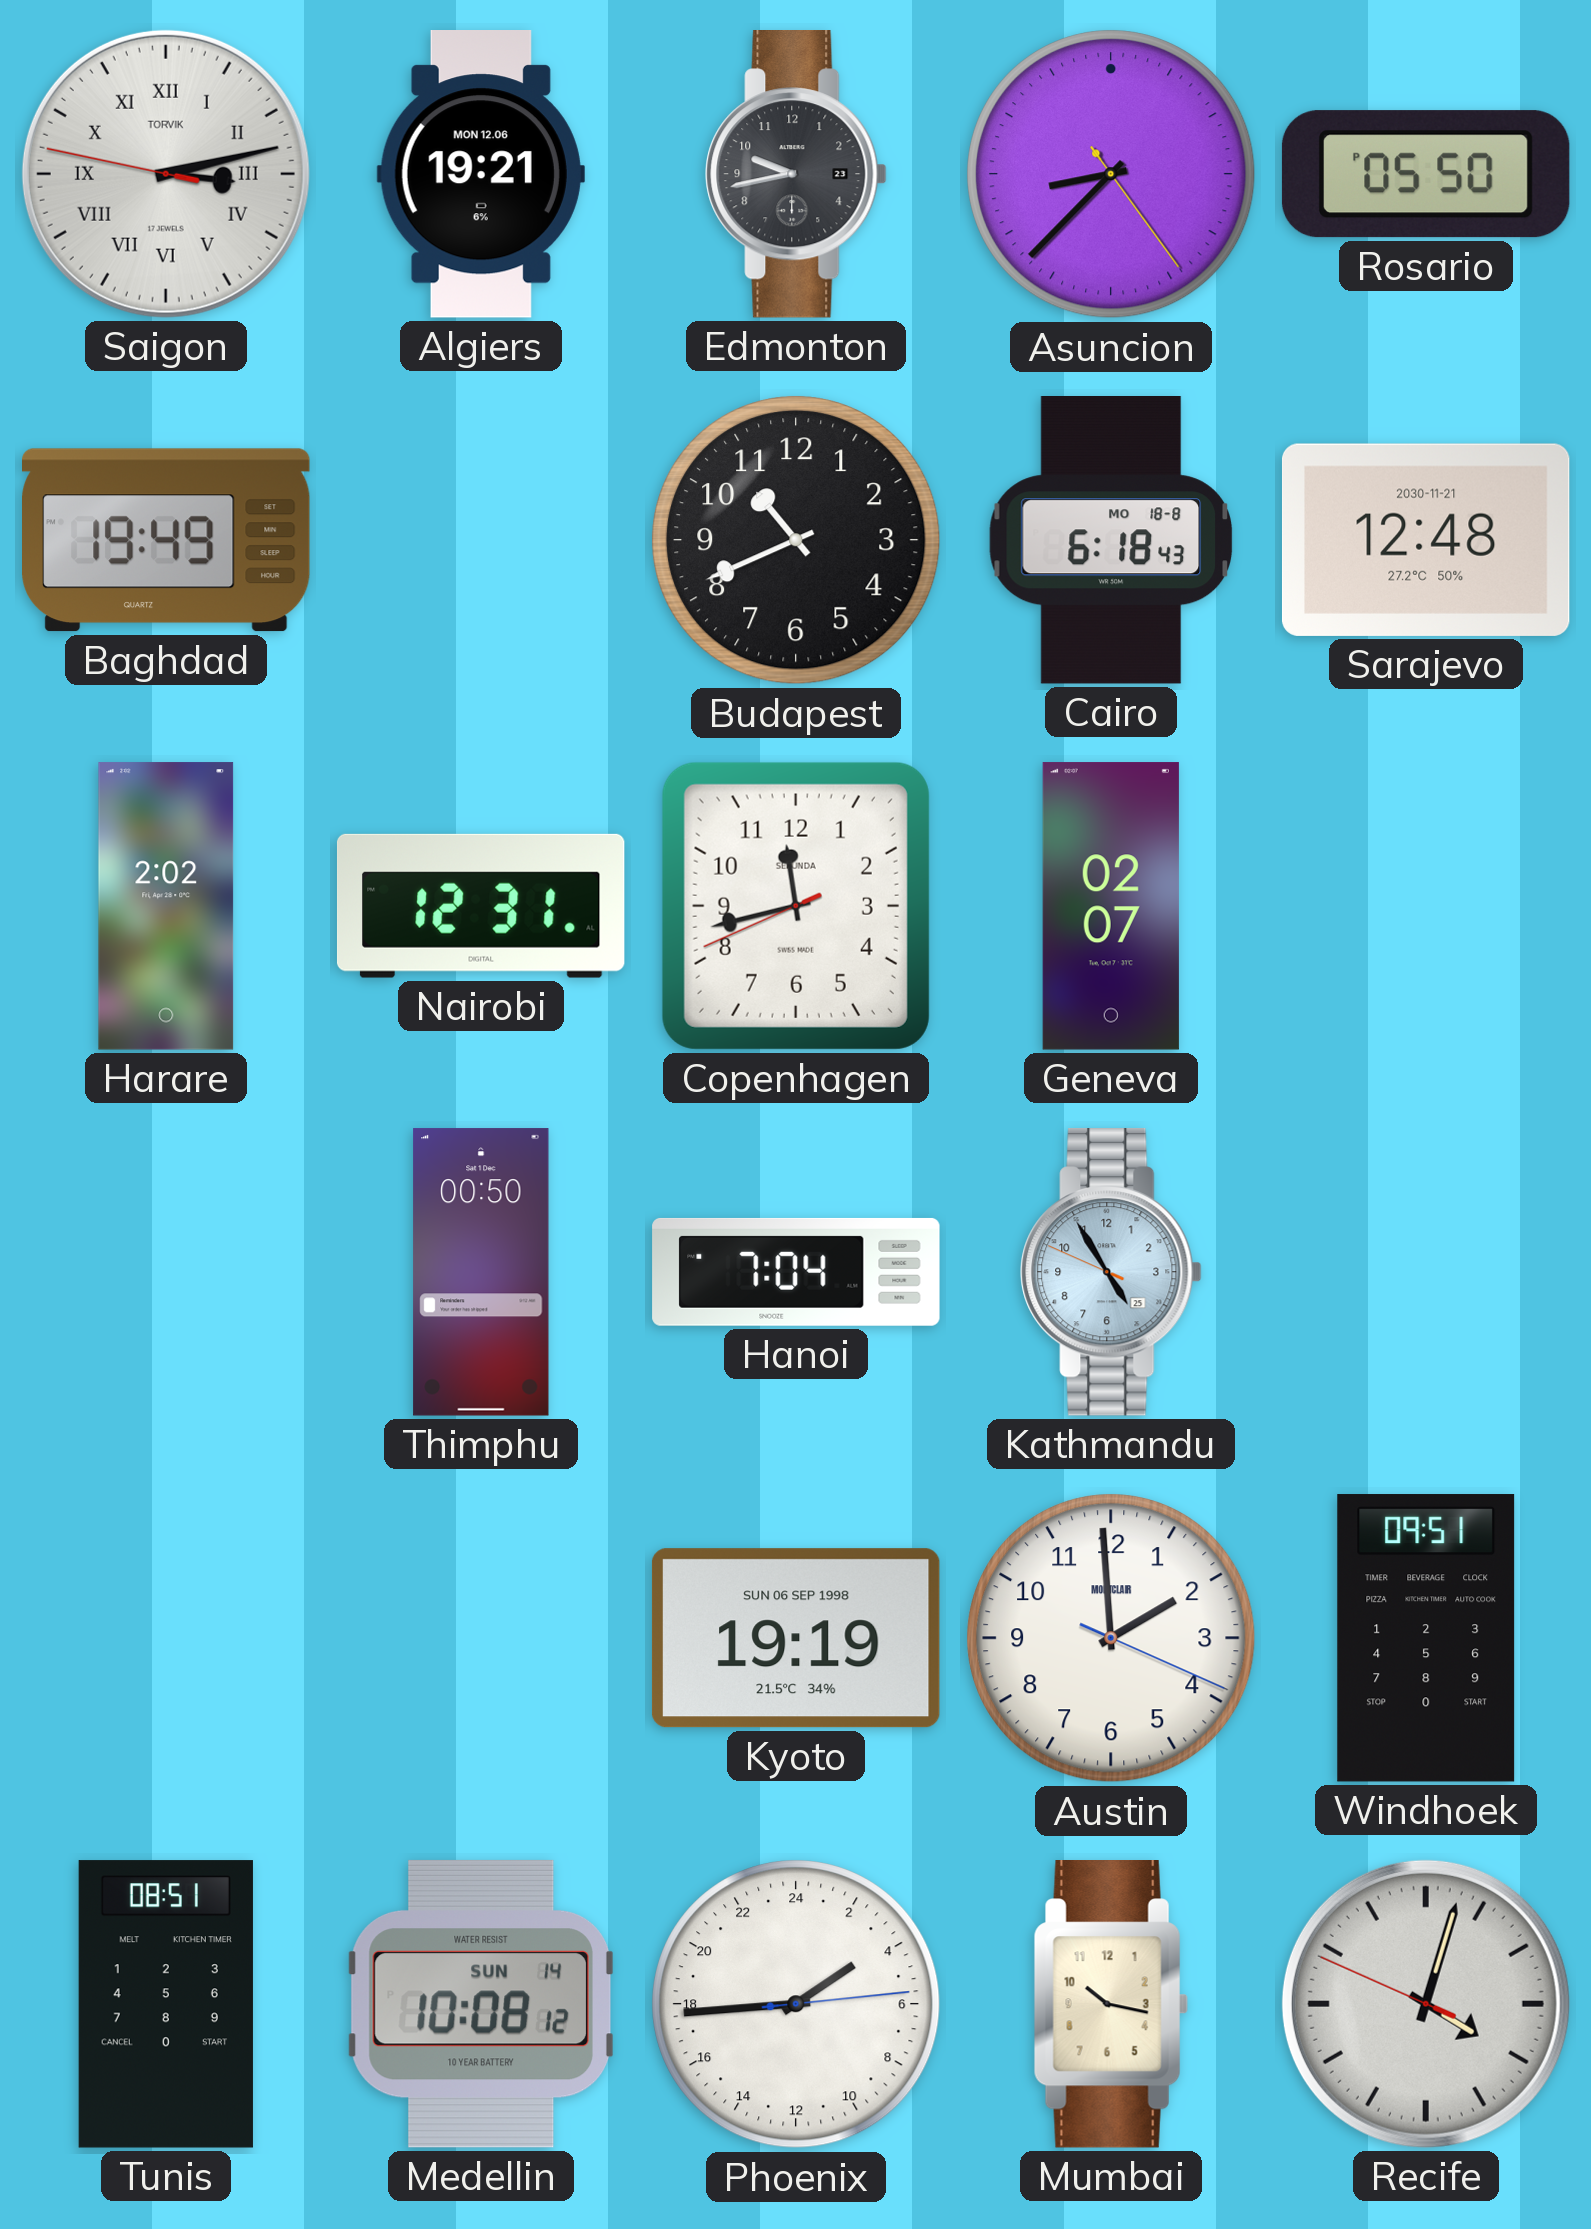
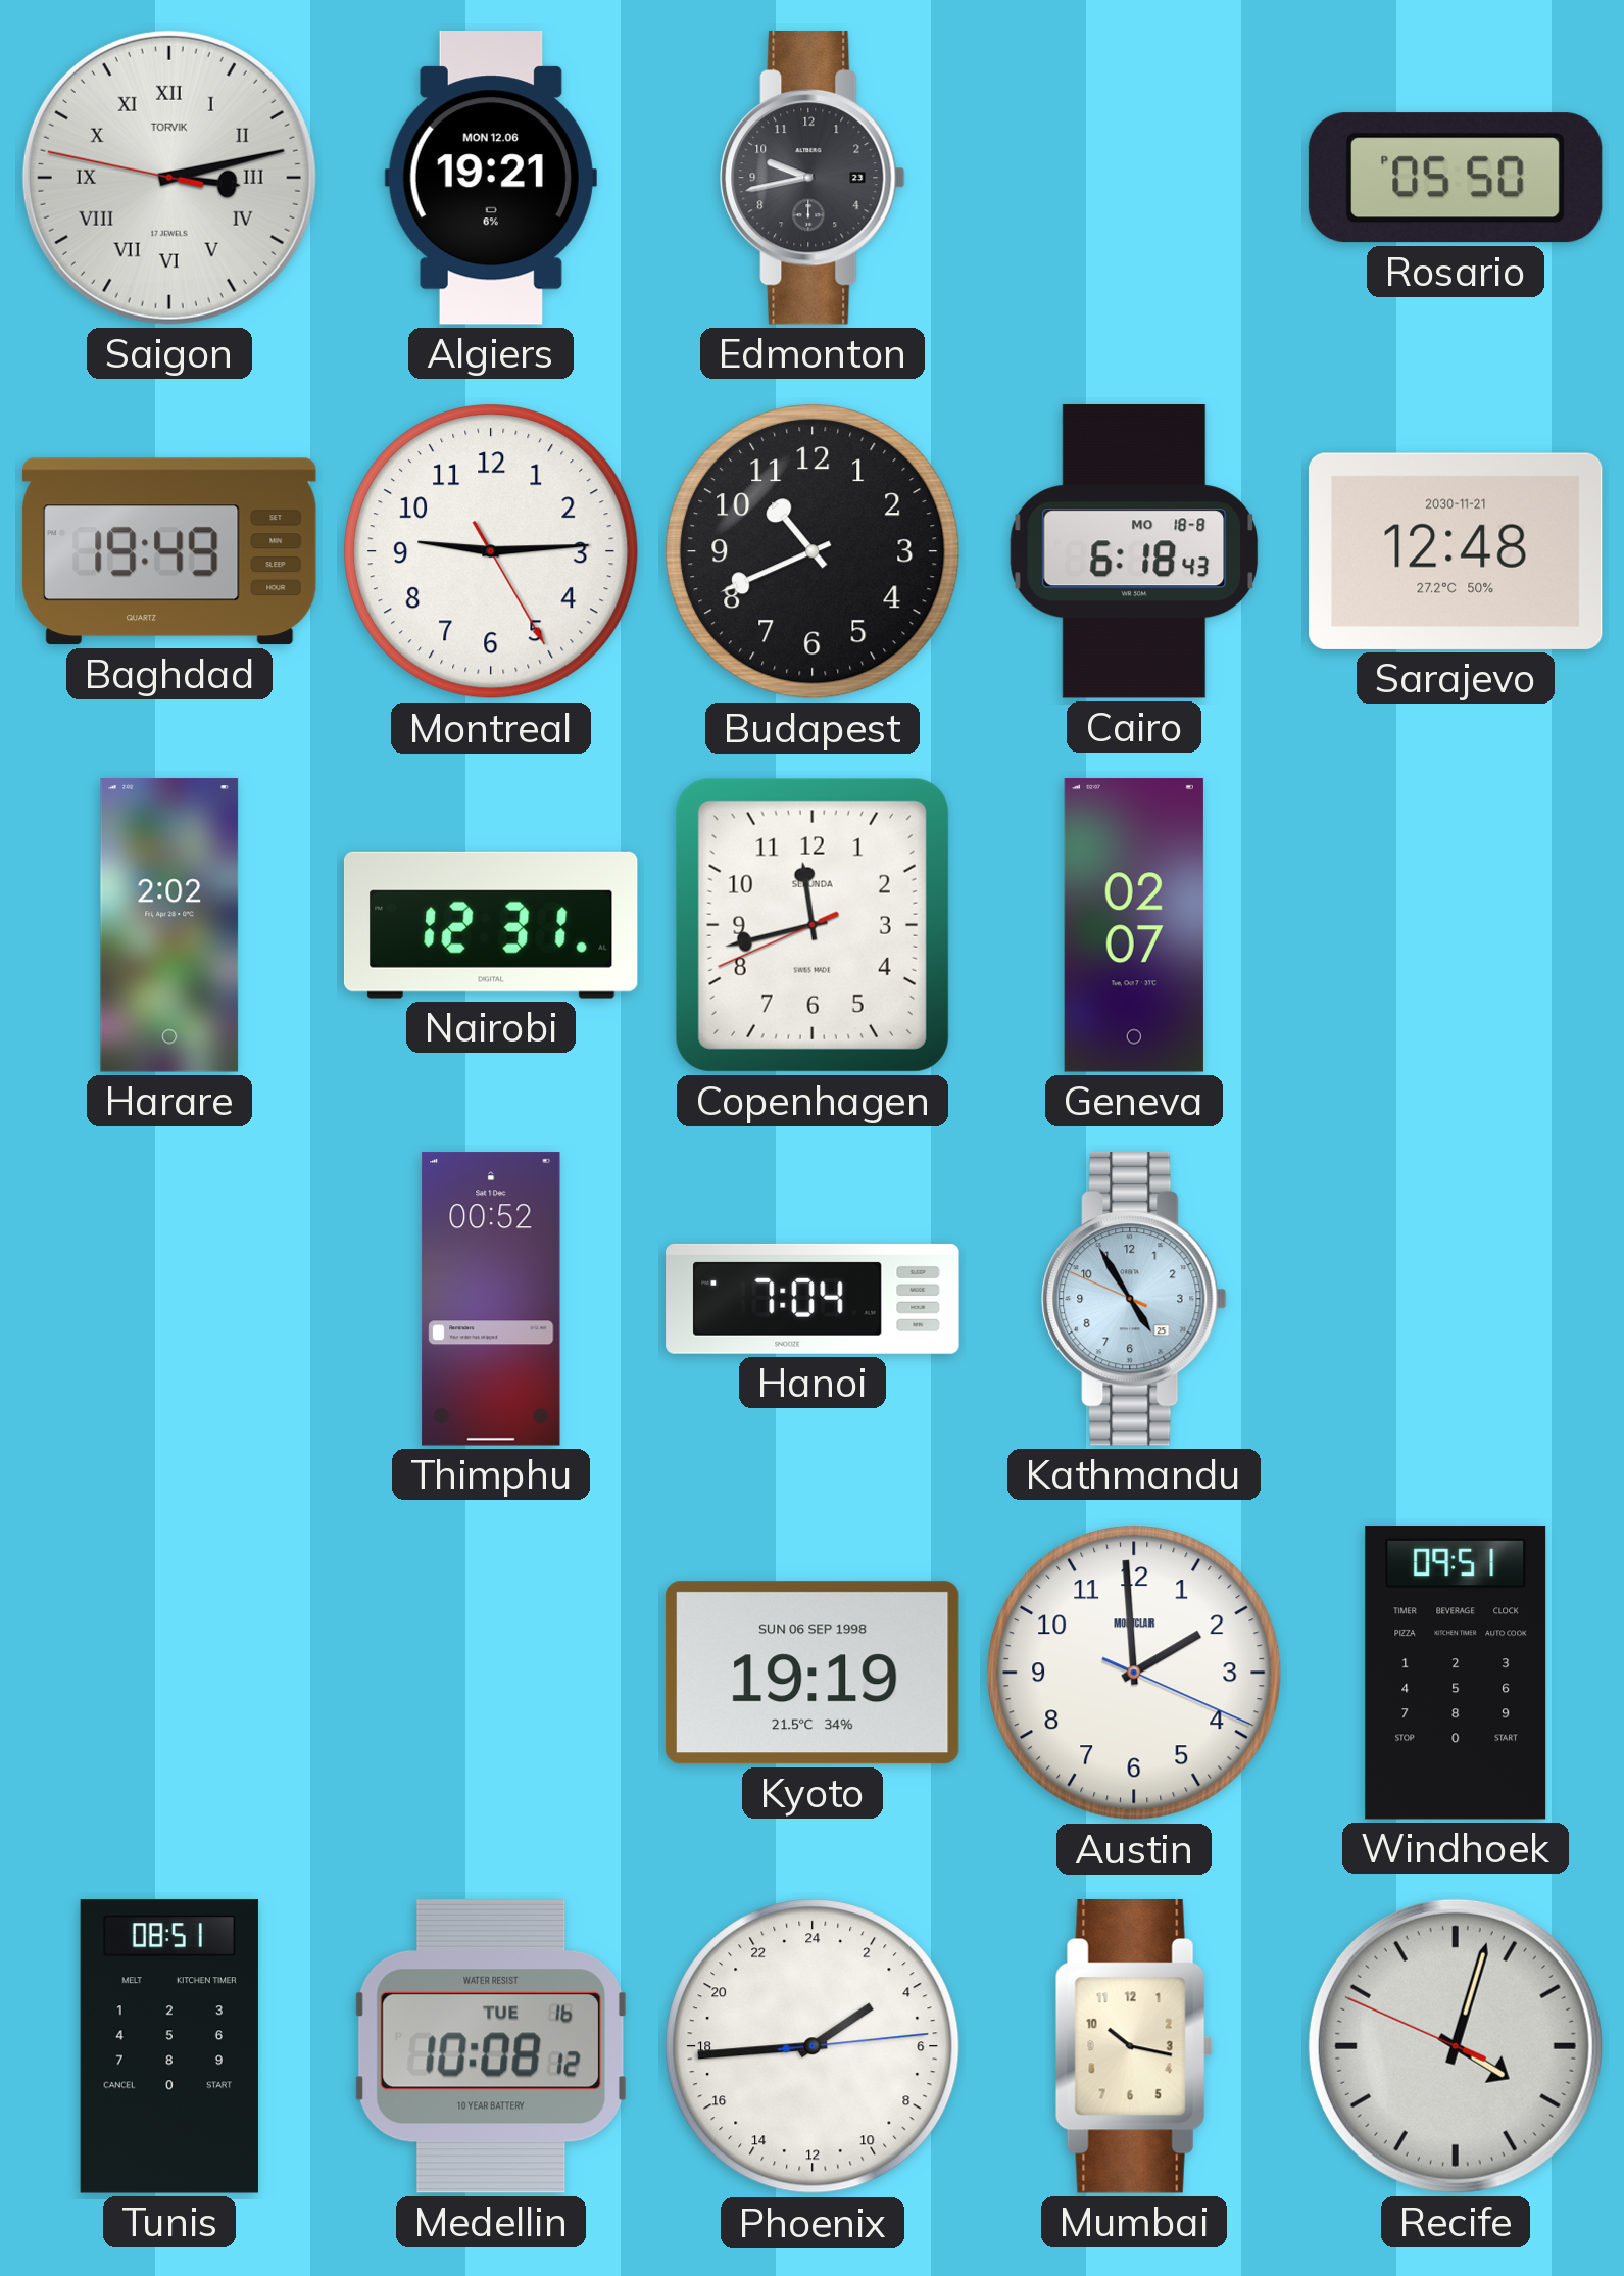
Asuncion: 8:37 -> none
Montreal: none -> 9:14
Thimphu: 00:50 -> 00:52
Medellin date: SUN 14 -> TUE 16
